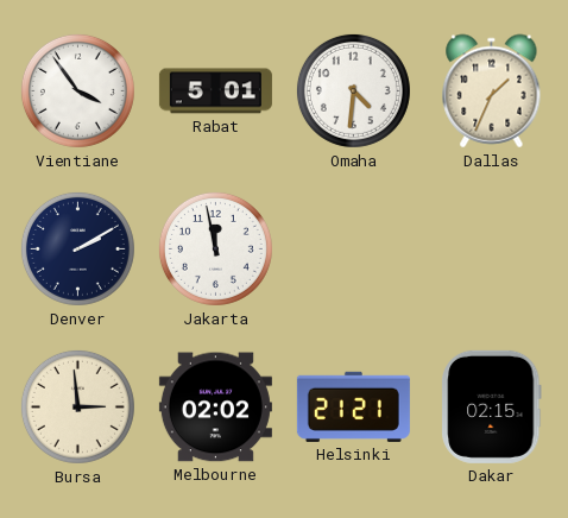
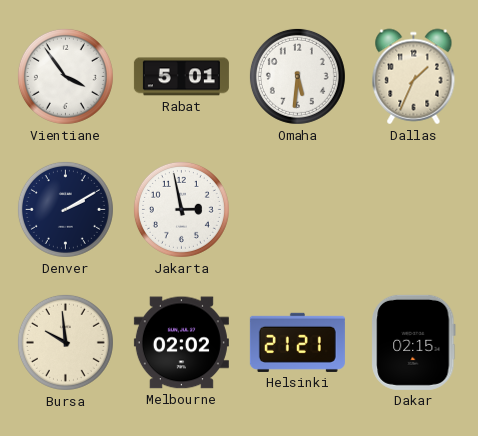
Omaha: 4:31 -> 5:31
Jakarta: 11:58 -> 2:58
Bursa: 2:59 -> 9:59
